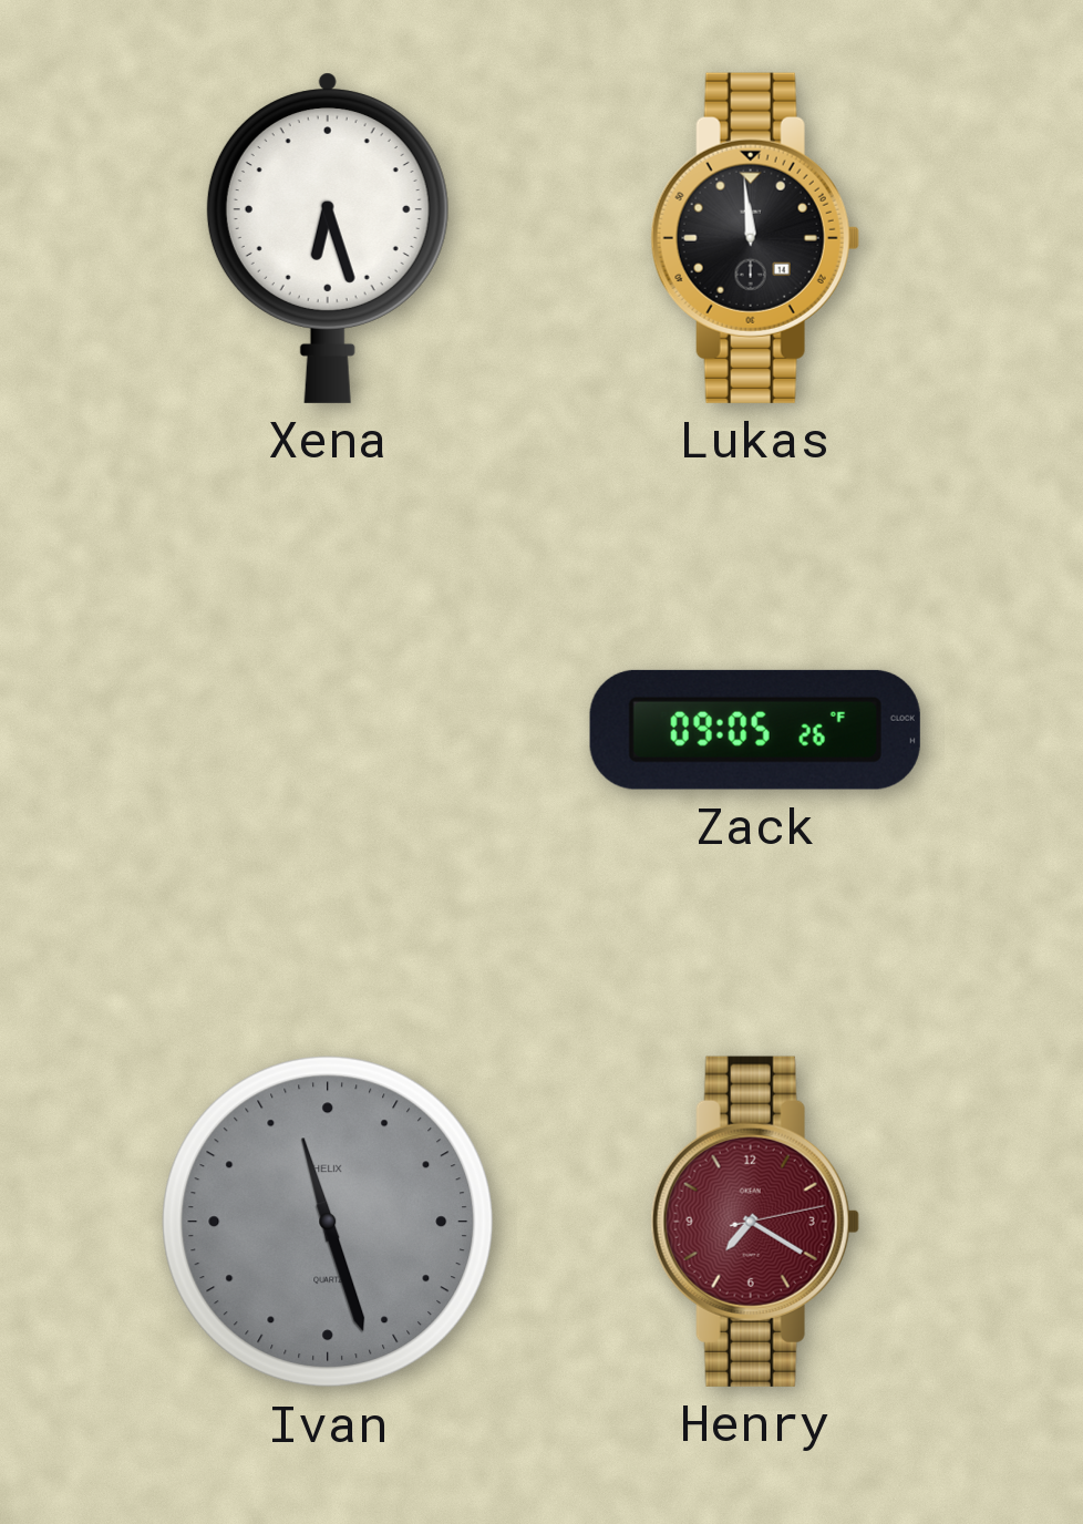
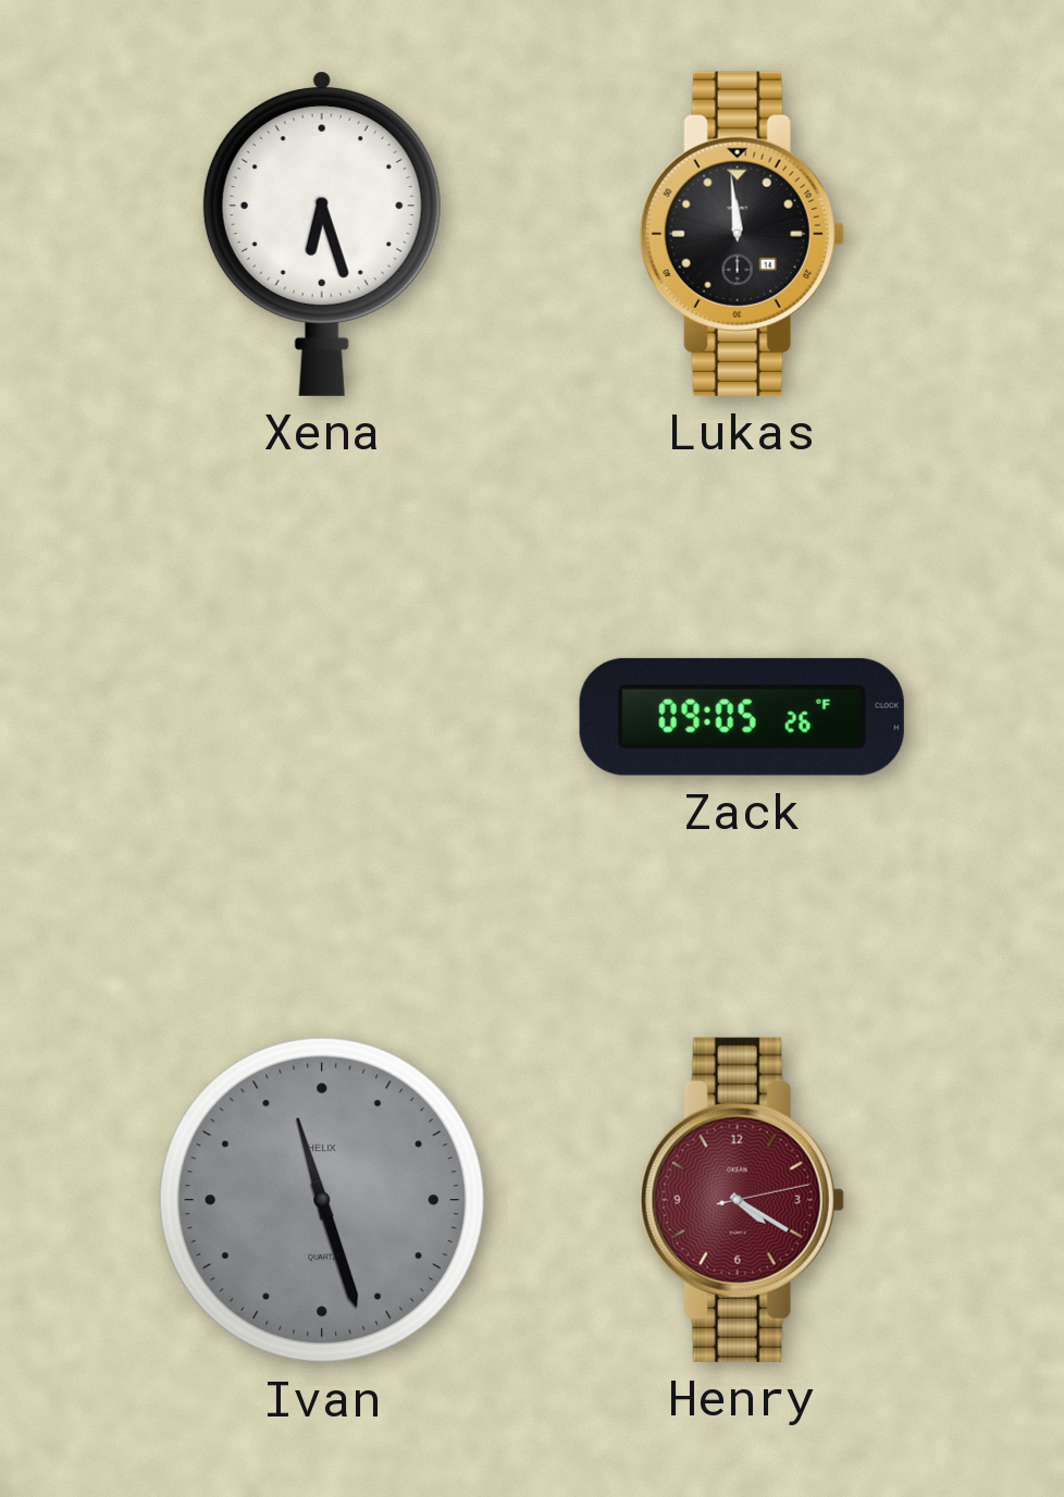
Henry: 7:20 -> 4:20
